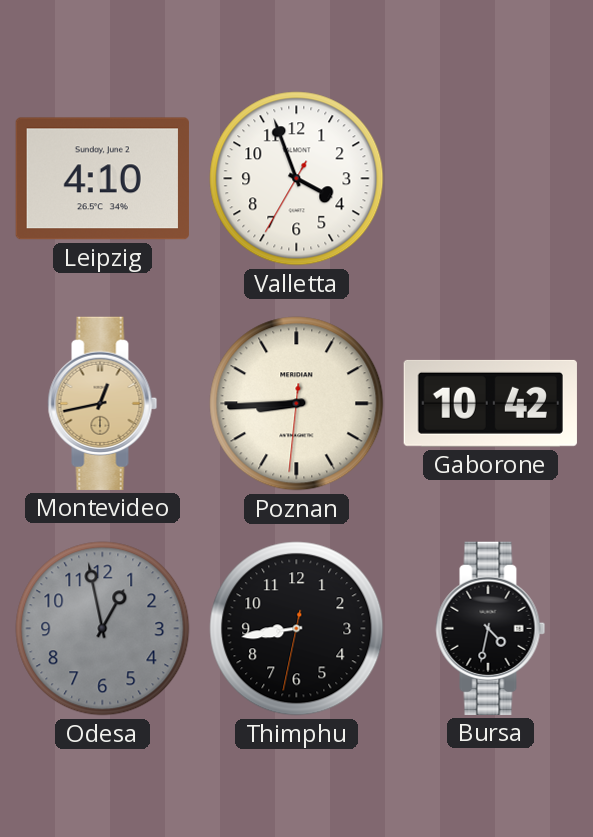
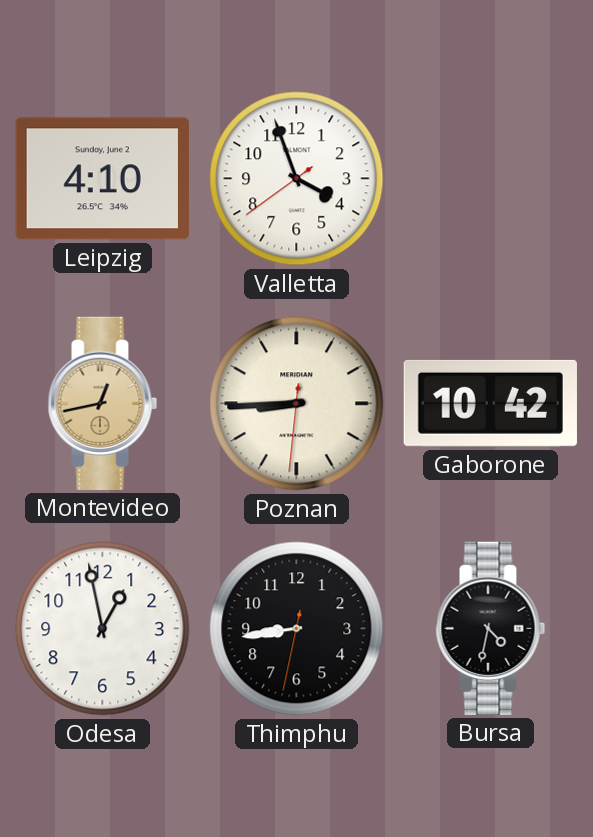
Valletta: 3:56:35 -> 3:56:39
Odesa dial: grey -> white
